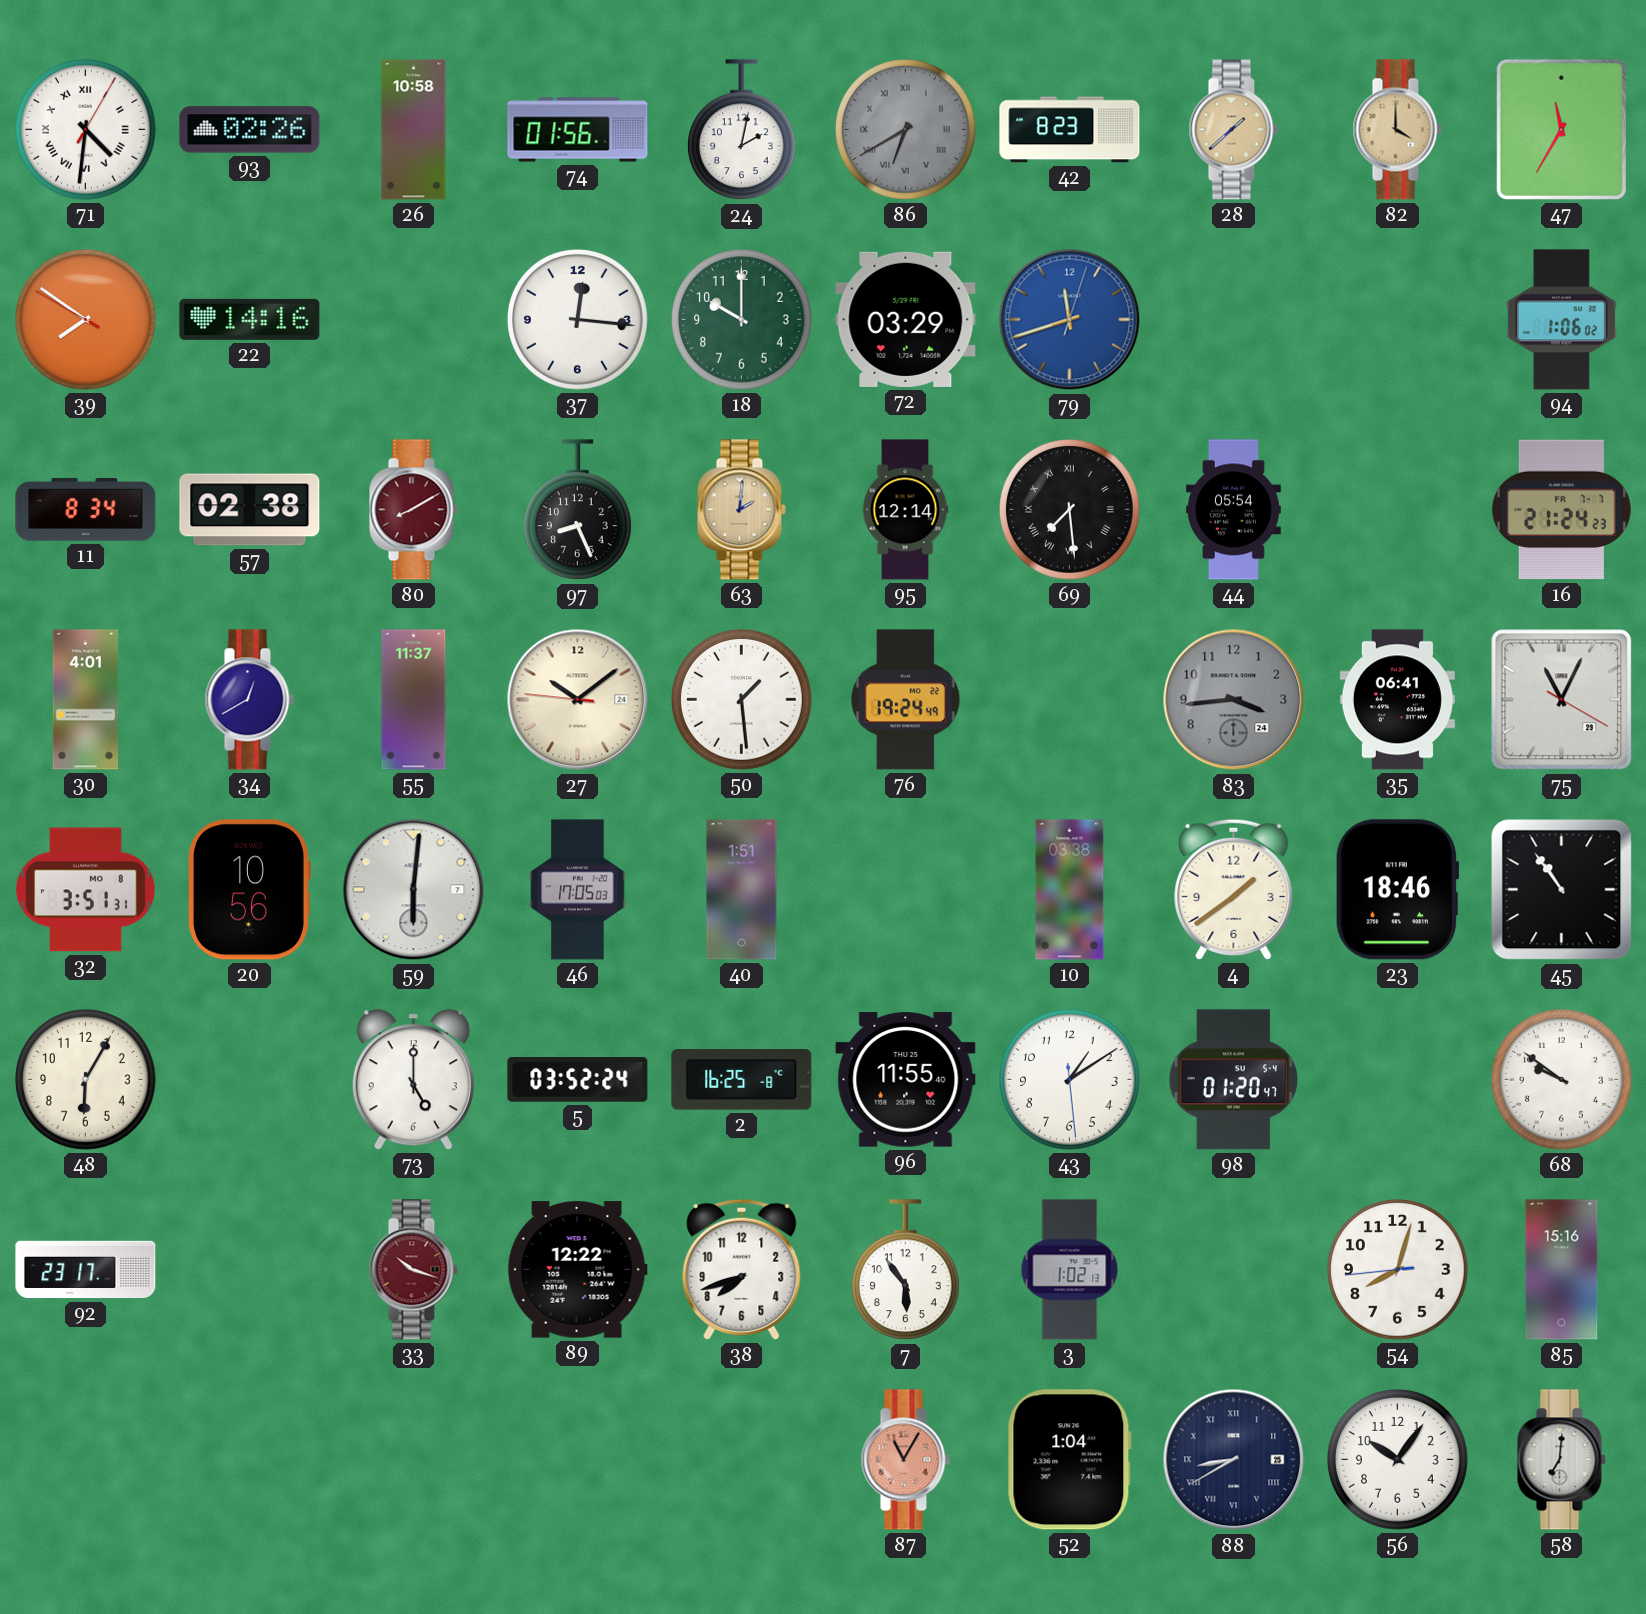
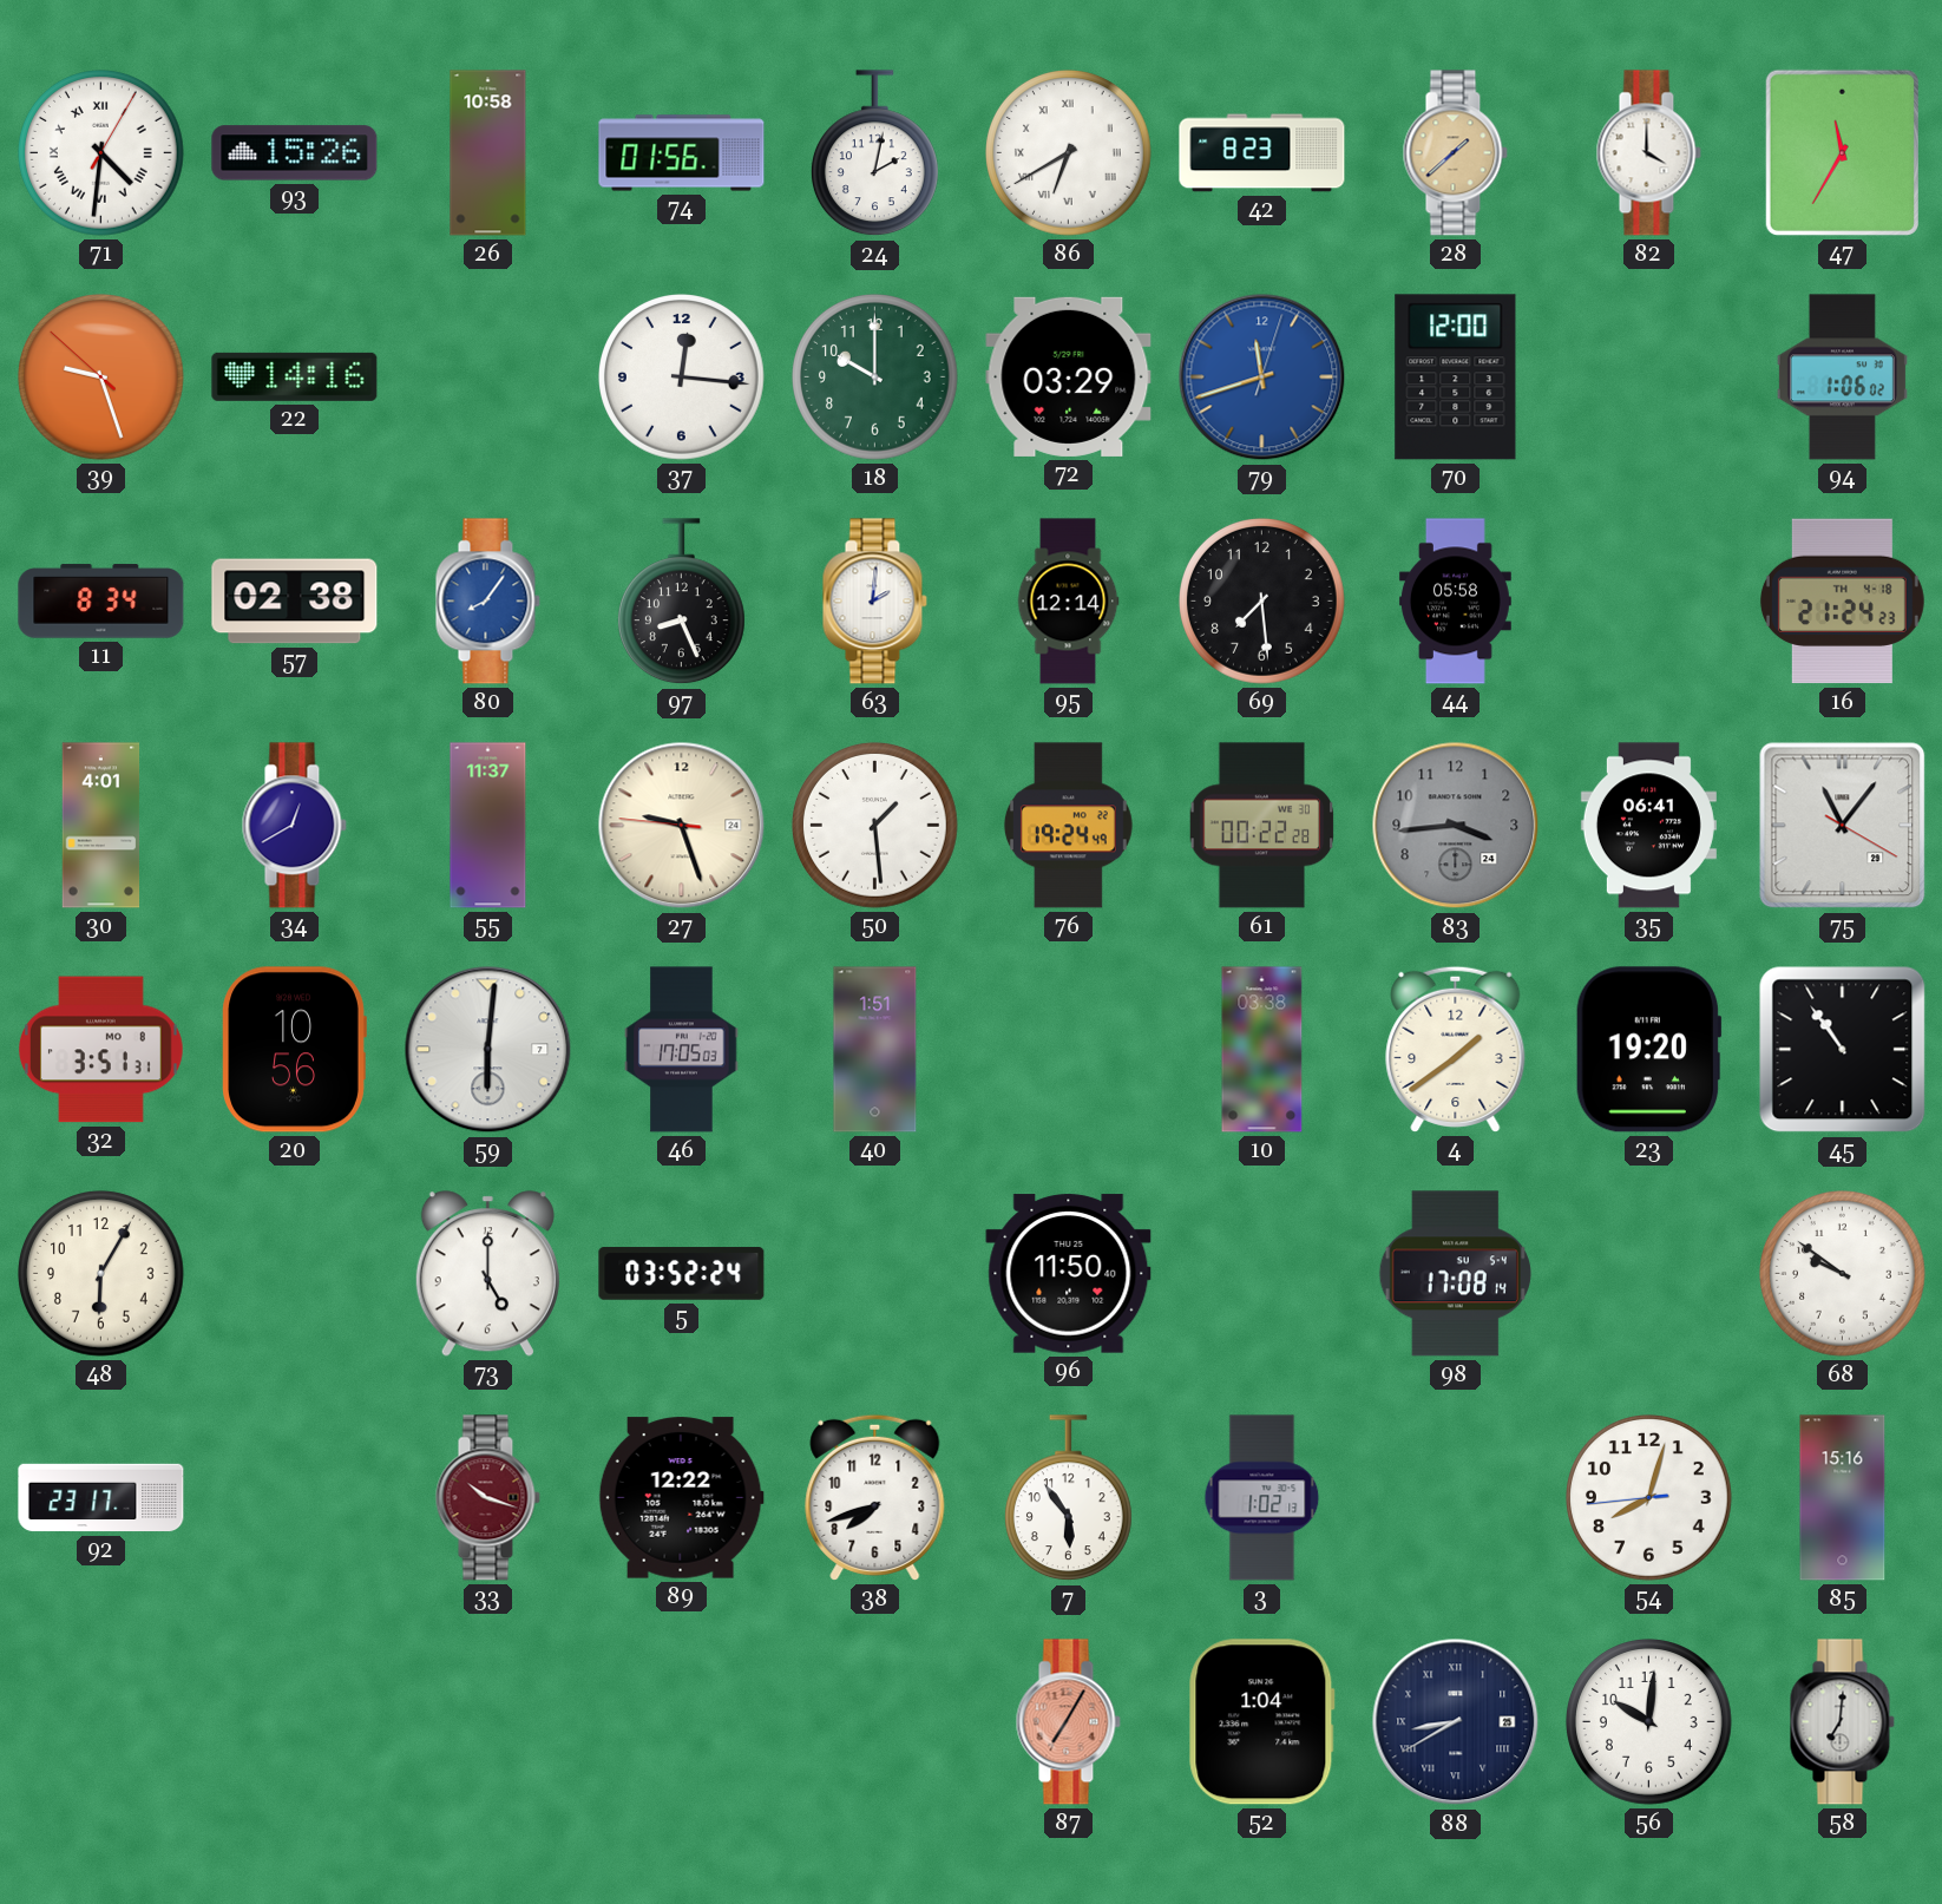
93: 02:26 -> 15:26
86 dial: grey -> white
82 dial: champagne -> white
39: 7:50 -> 9:26
70: none -> 12:00
80: 8:10 -> 8:06
80 dial: burgundy -> blue
63 dial: champagne -> white
69 numerals: Roman -> Arabic
44: 05:54 -> 05:58
16 date: FR 7-7 -> TH 4-18
27: 10:08 -> 9:26
61: none -> 00:22
75: 11:04 -> 11:06
23: 18:46 -> 19:20
2: 16:25 -> none
96: 11:55 -> 11:50
43: 1:09 -> none
98: 01:20 -> 17:08
87: 11:05 -> 7:05
56: 10:06 -> 10:01
